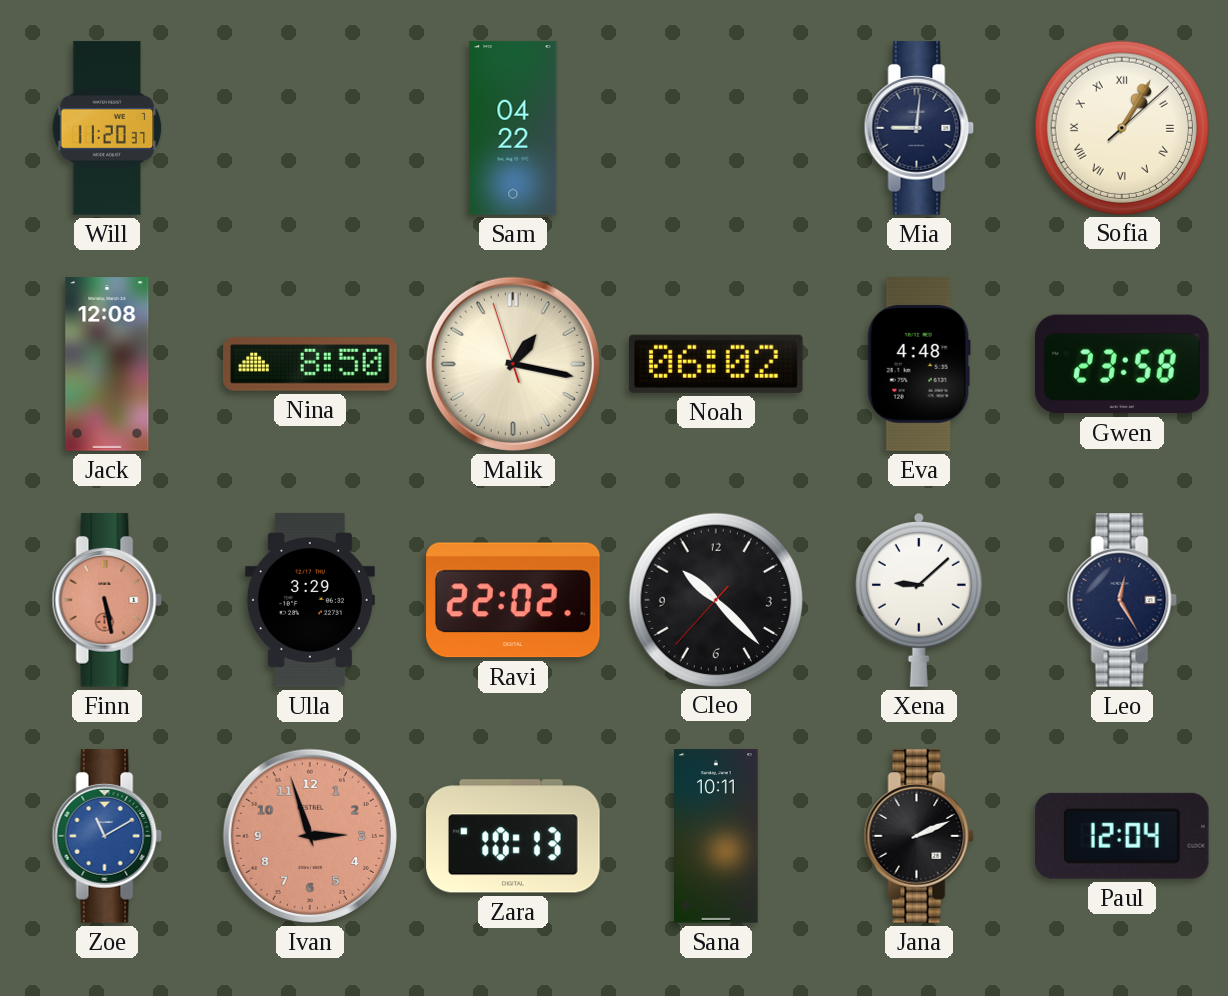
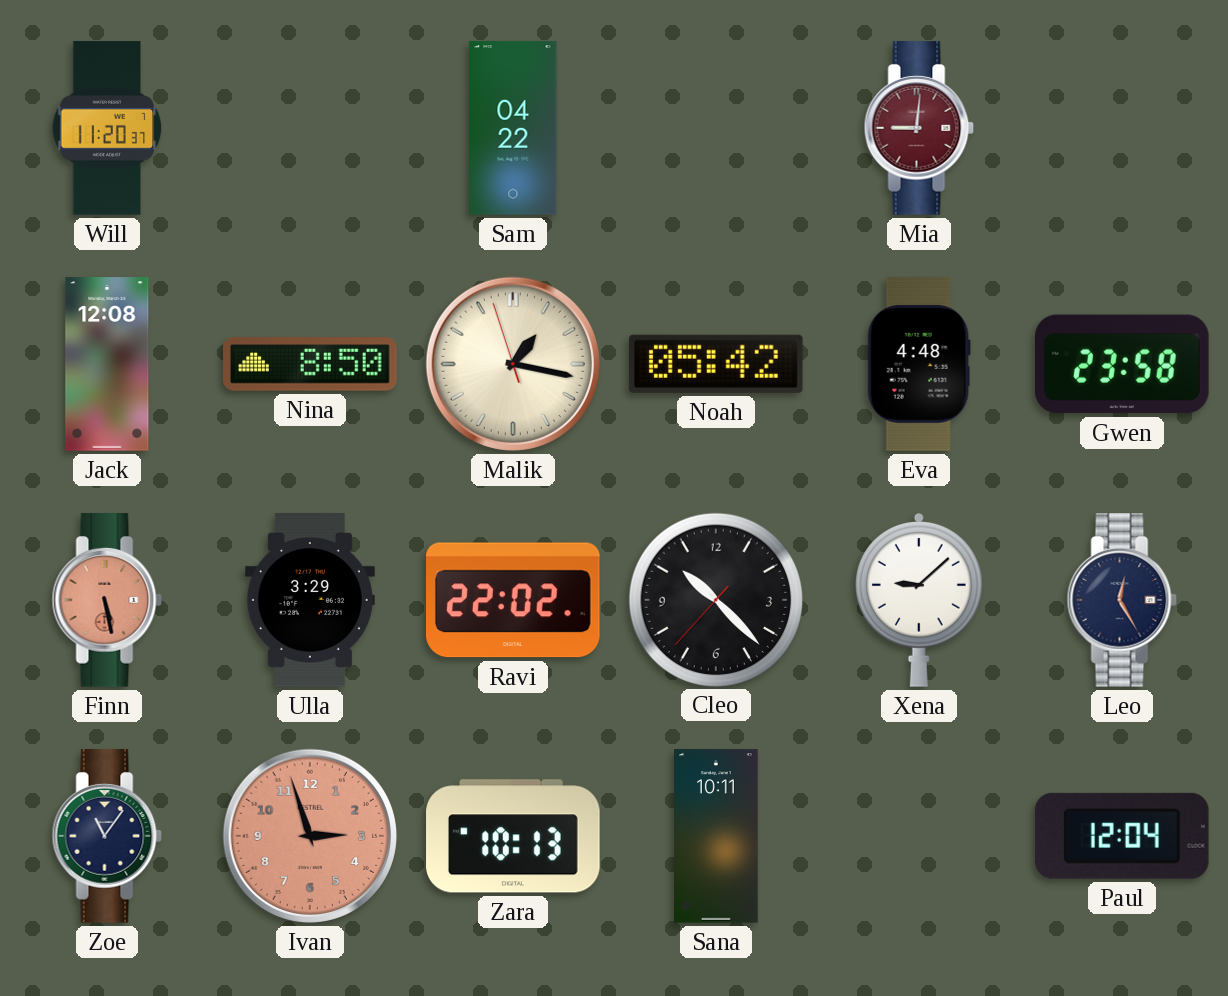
Mia dial: navy -> burgundy
Sofia: 1:05 -> none
Noah: 06:02 -> 05:42
Zoe: 11:10 -> 11:06
Zoe dial: blue -> navy
Jana: 2:11 -> none
